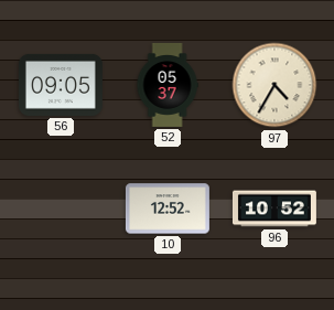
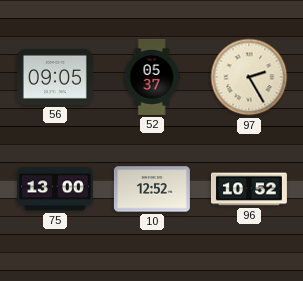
97: 4:35 -> 2:25
75: none -> 13:00
